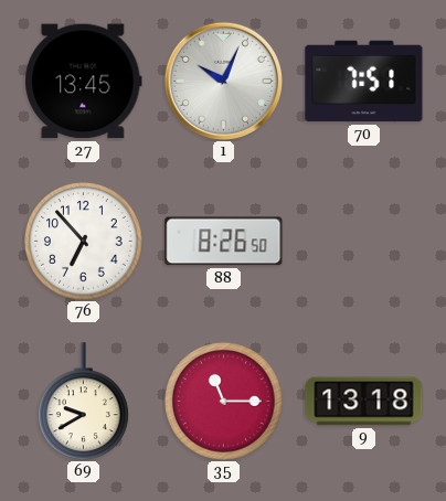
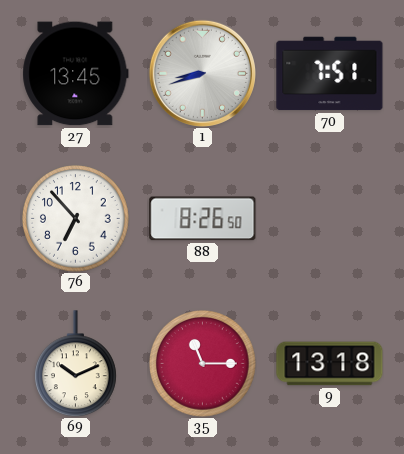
1: 10:04 -> 8:42
69: 9:40 -> 10:11
